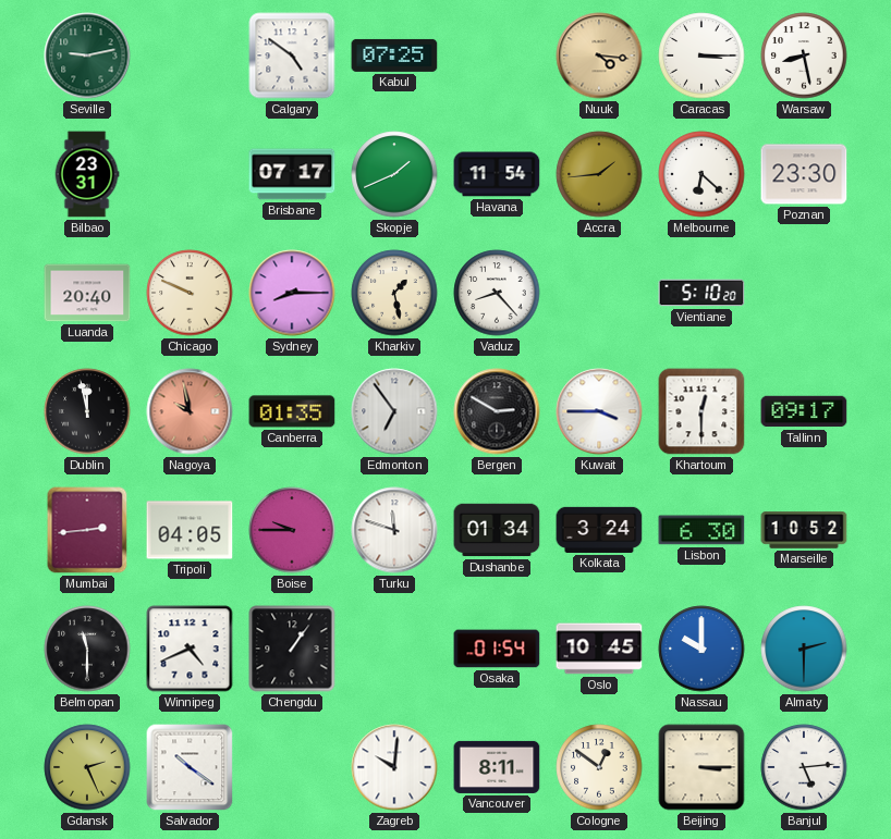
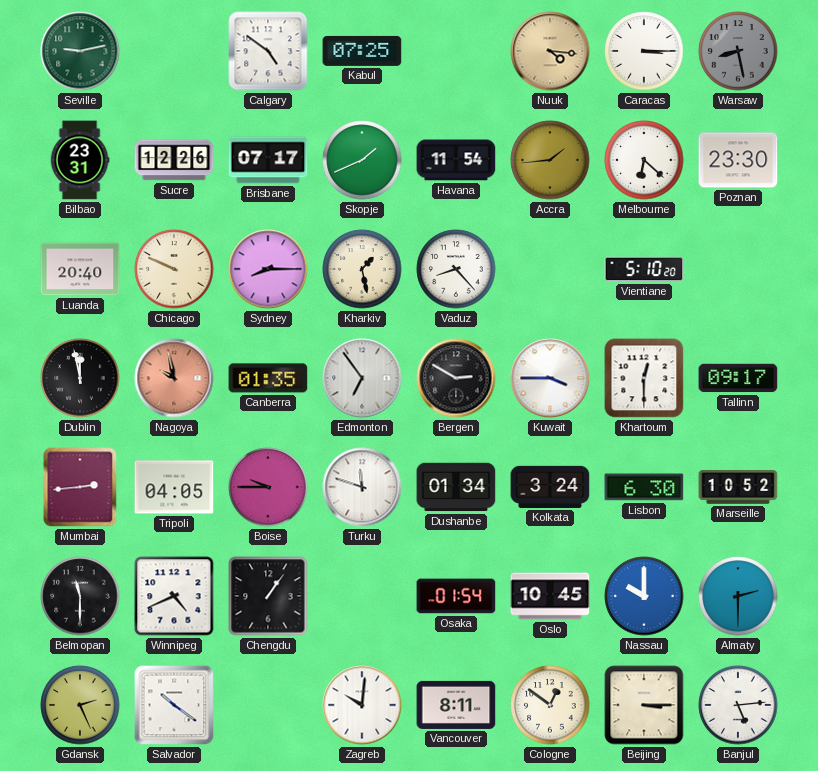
Warsaw dial: white -> grey
Sucre: none -> 12:26
